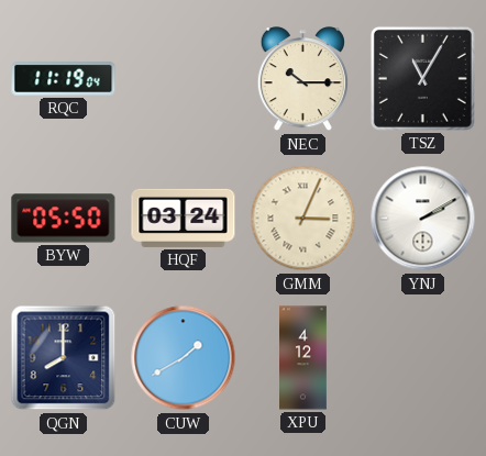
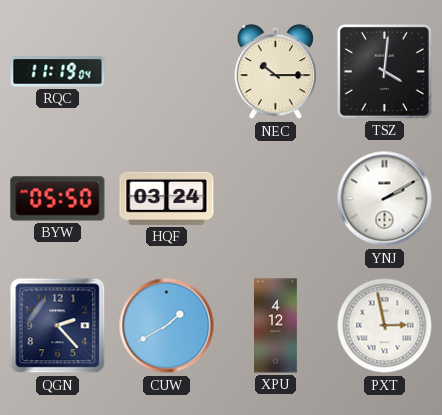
TSZ: 11:05 -> 4:01
GMM: 3:04 -> none
QGN: 8:00 -> 2:23
PXT: none -> 2:58
